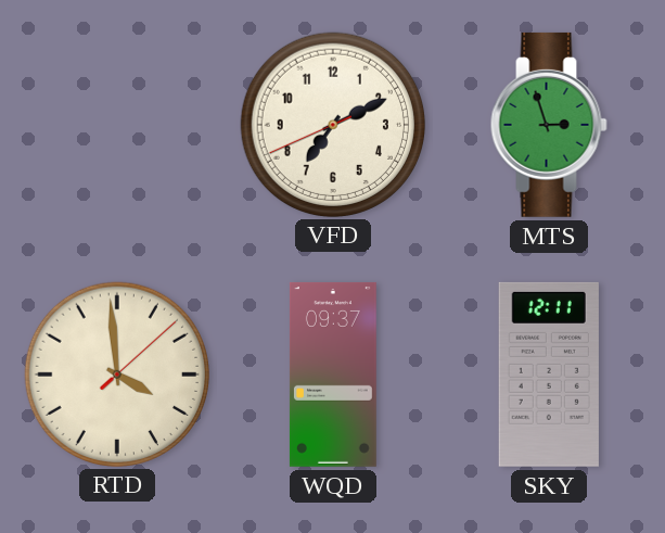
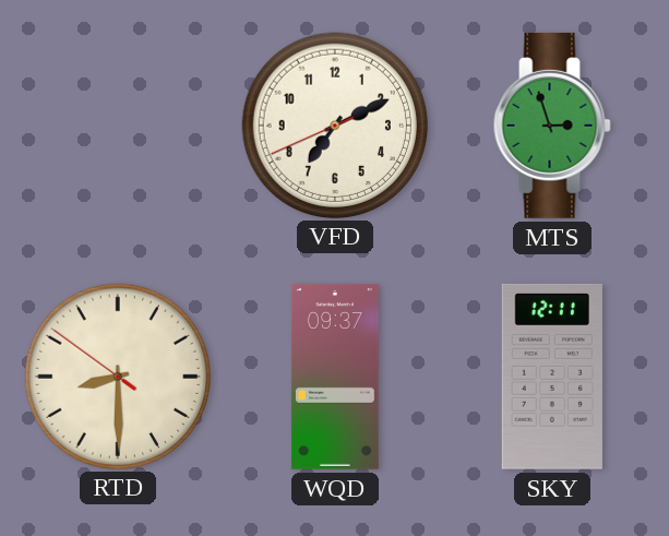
RTD: 3:59 -> 8:29
